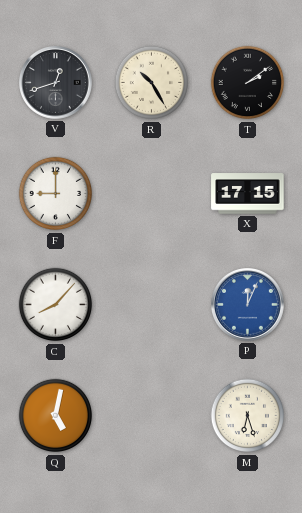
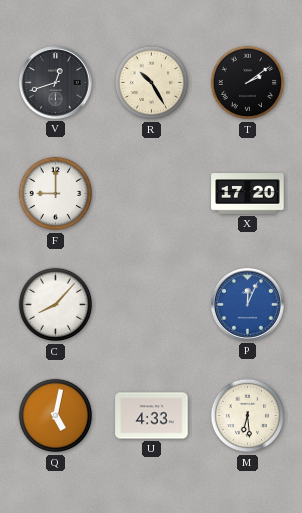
X: 17:15 -> 17:20
U: none -> 4:33
M: 6:27 -> 6:29
